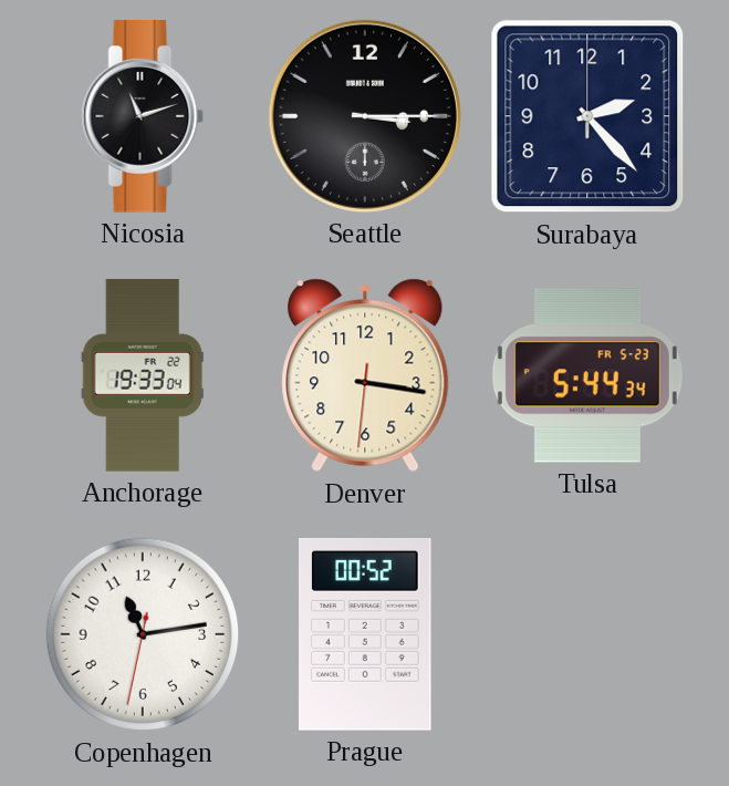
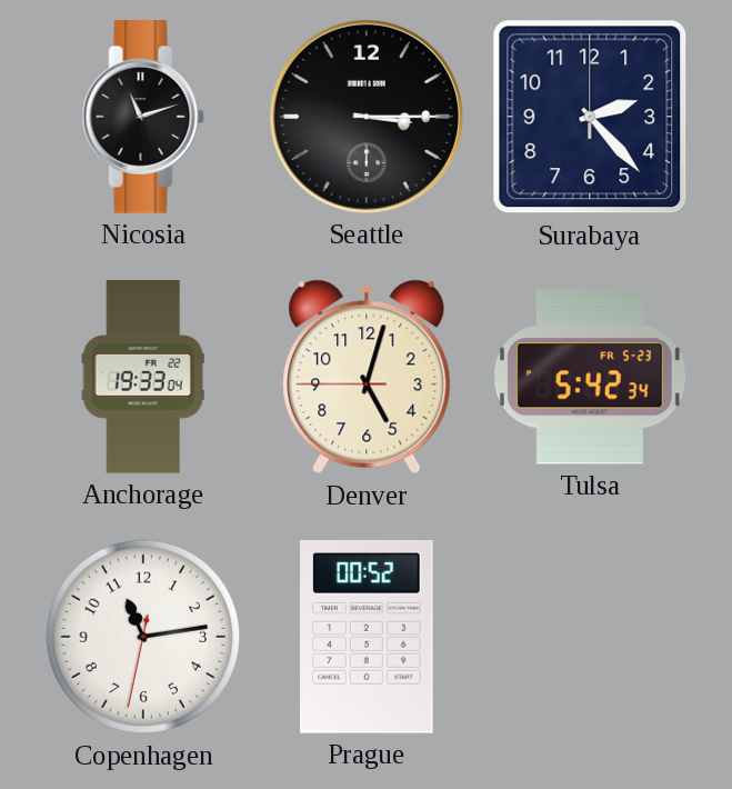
Denver: 3:16 -> 5:02
Tulsa: 5:44 -> 5:42
